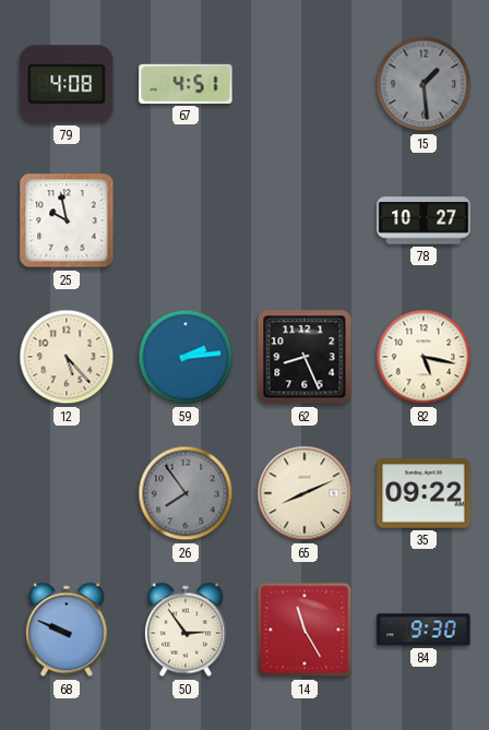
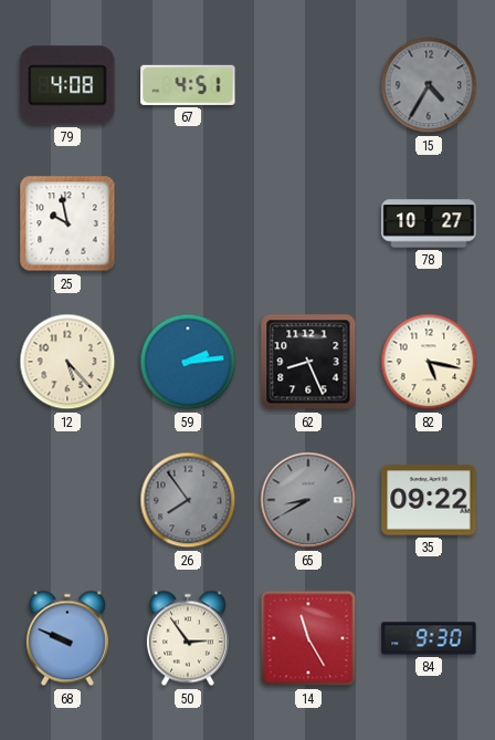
15: 1:29 -> 4:35
65: 8:11 -> 8:40
65 dial: cream -> grey
